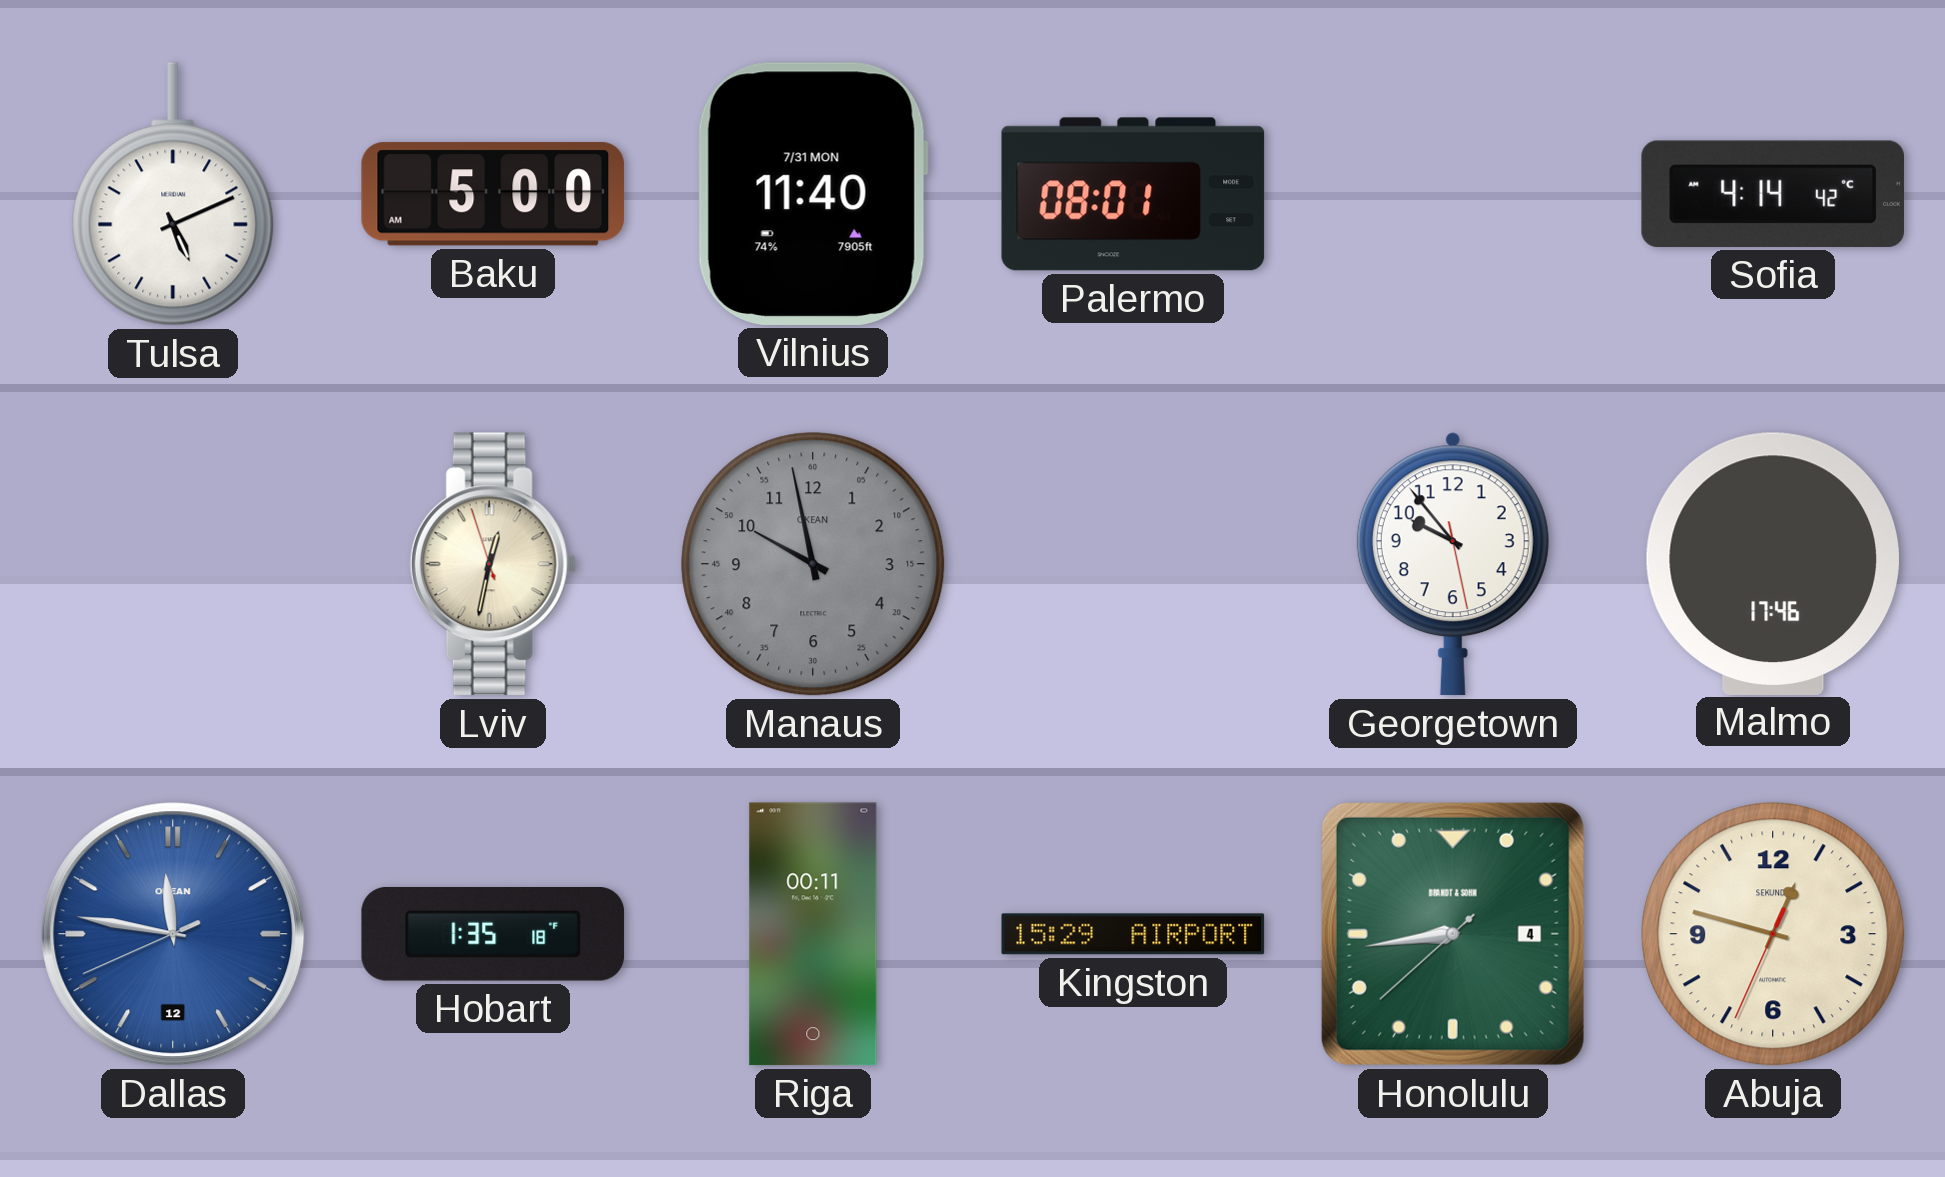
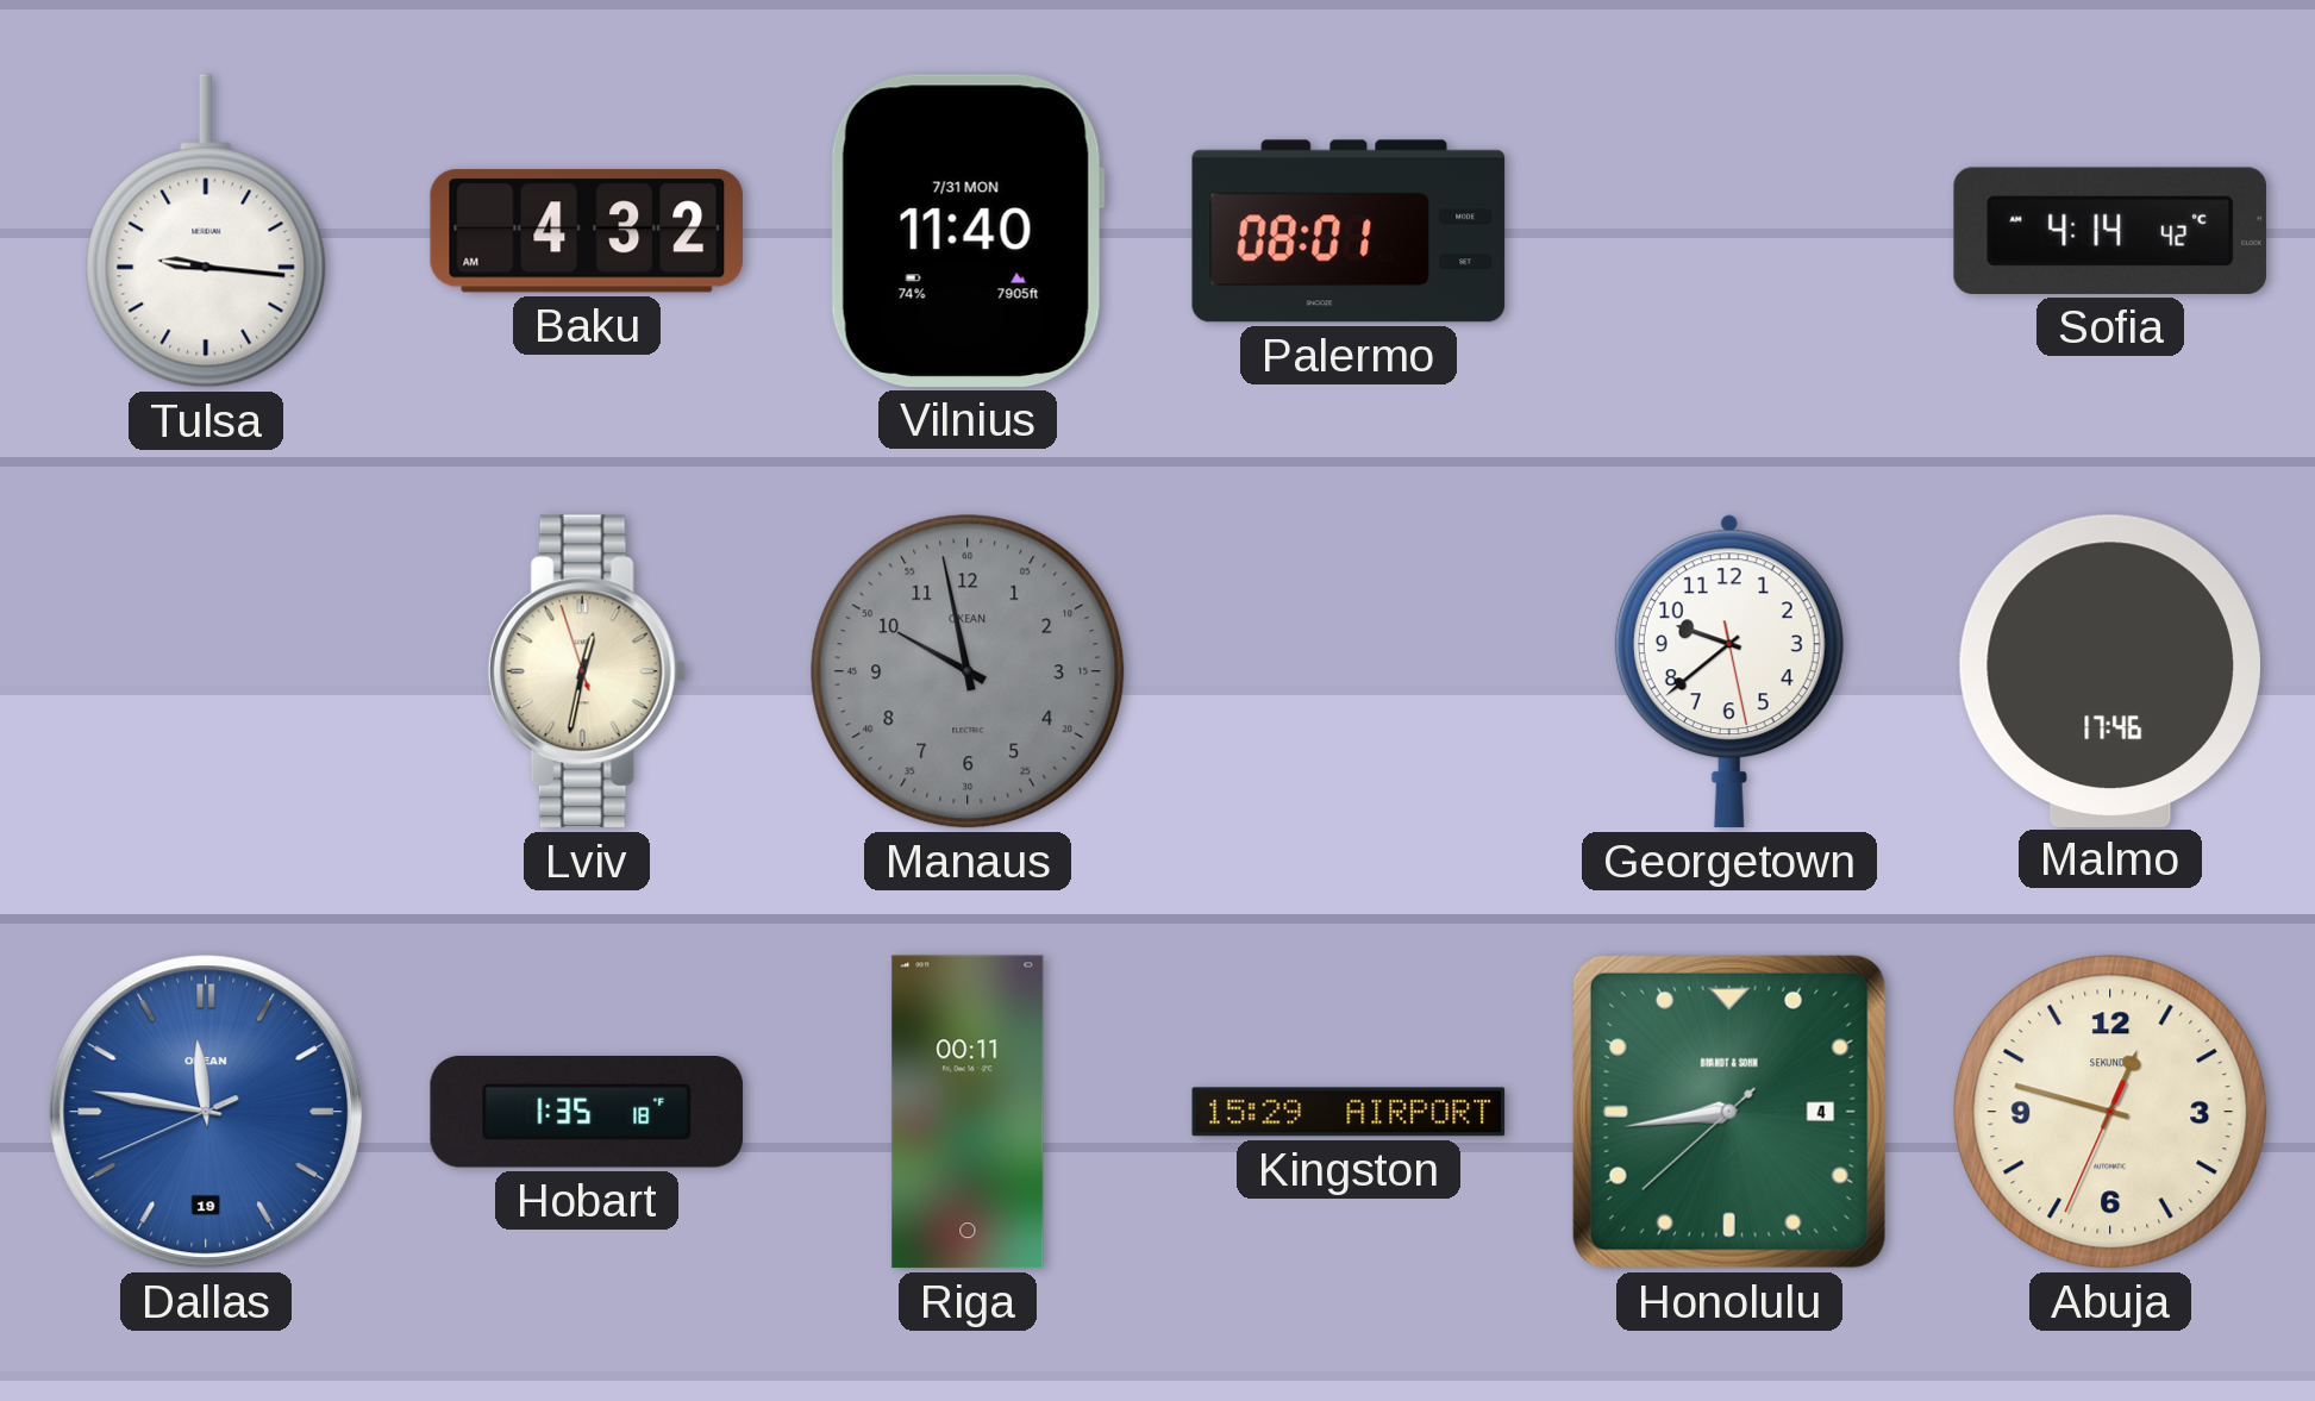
Tulsa: 5:11 -> 9:16
Baku: 5:00 -> 4:32
Georgetown: 9:53 -> 9:38
Dallas date: 12 -> 19
